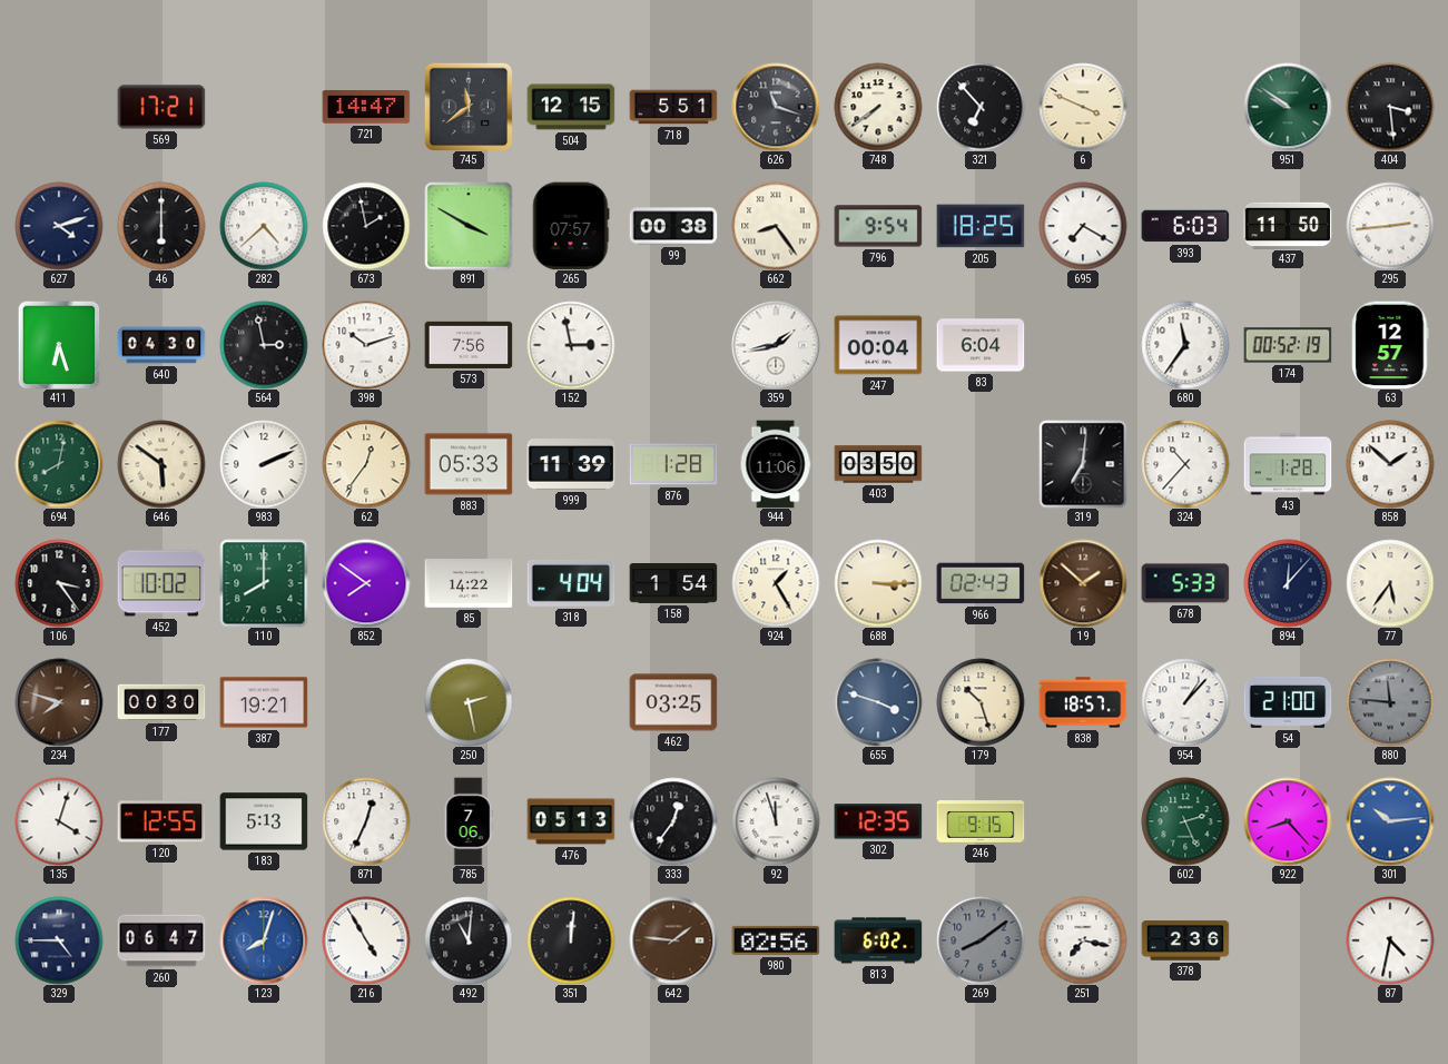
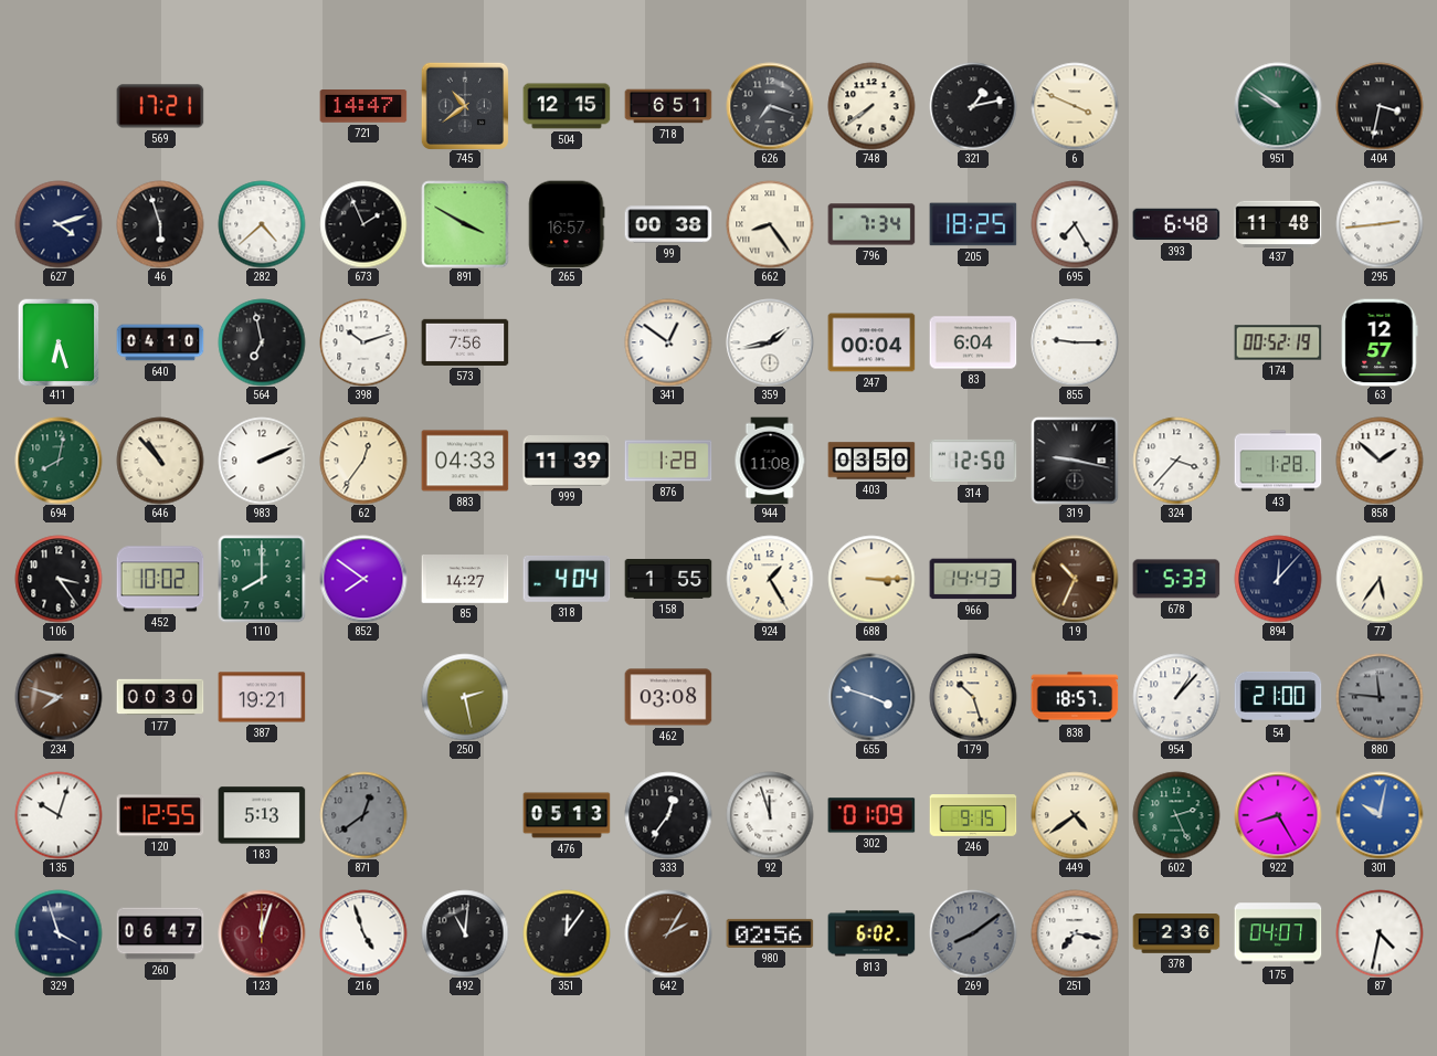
745: 11:39 -> 10:39
718: 5:51 -> 6:51
626: 11:18 -> 7:18
321: 6:53 -> 1:13
404: 3:29 -> 3:32
46: 6:00 -> 5:57
673: 1:58 -> 1:56
265: 07:57 -> 16:57
796: 9:54 -> 7:34
695: 7:20 -> 7:25
393: 6:03 -> 6:48
437: 11:50 -> 11:48
640: 04:30 -> 04:10
564: 2:58 -> 6:58
152: 2:58 -> none
341: none -> 12:51
855: none -> 9:15
680: 11:36 -> none
646: 5:51 -> 10:53
883: 05:33 -> 04:33
944: 11:06 -> 11:08
314: none -> 12:50
319: 7:01 -> 9:17
324: 10:37 -> 3:37
85: 14:22 -> 14:27
158: 1:54 -> 1:55
966: 02:43 -> 14:43
19: 1:52 -> 10:34
462: 03:25 -> 03:08
135: 4:03 -> 10:03
871: 12:34 -> 12:39
871 dial: white -> grey
785: 7:06 -> none
302: 12:35 -> 01:09
449: none -> 4:39
922: 8:23 -> 8:25
301: 10:14 -> 10:02
329: 4:45 -> 3:57
123: 8:03 -> 12:03
123 dial: blue -> burgundy
216: 4:55 -> 4:57
351: 12:01 -> 12:06
642: 1:46 -> 2:05
175: none -> 04:07
